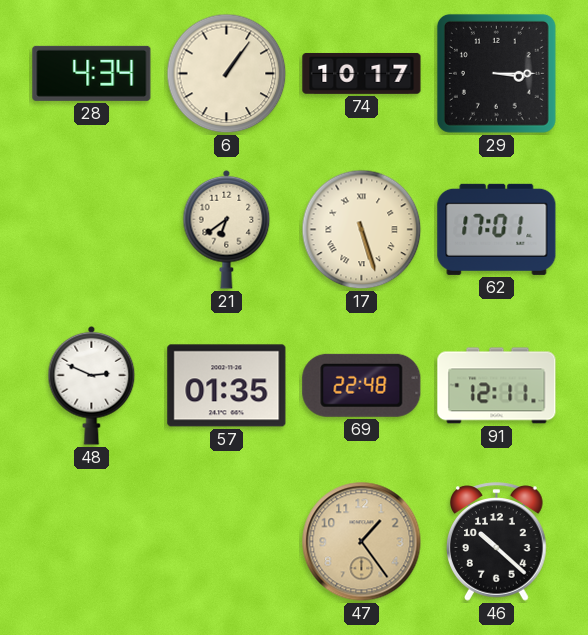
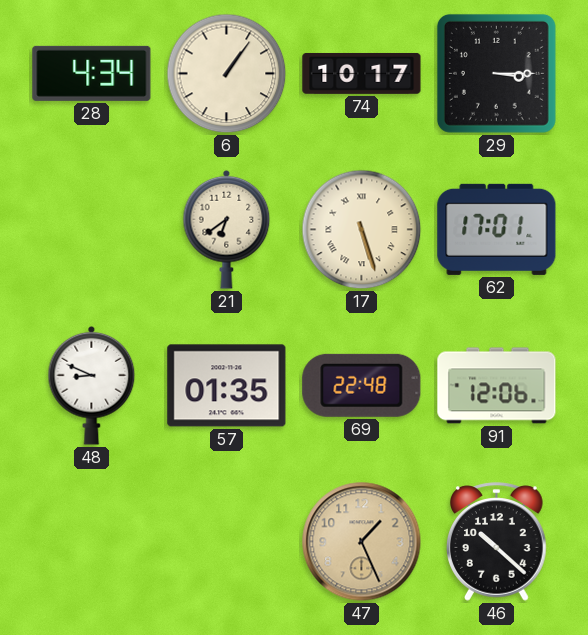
48: 2:49 -> 8:49
91: 12:11 -> 12:06
47: 1:24 -> 1:26
